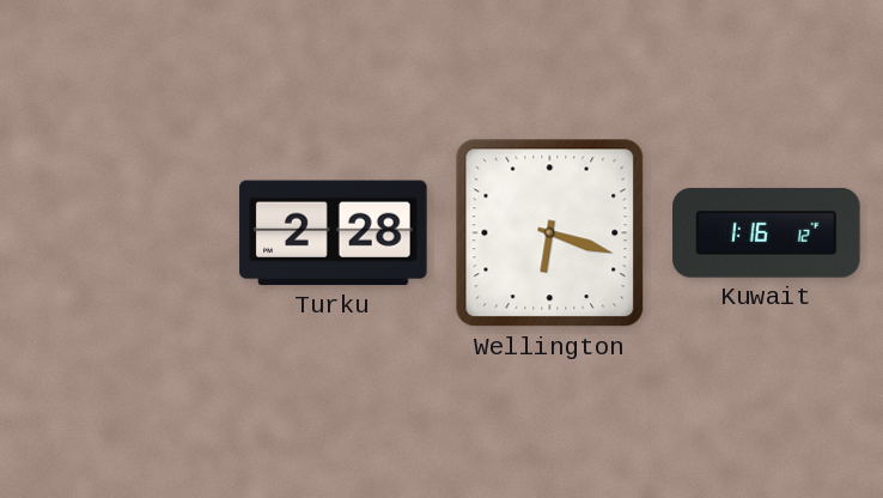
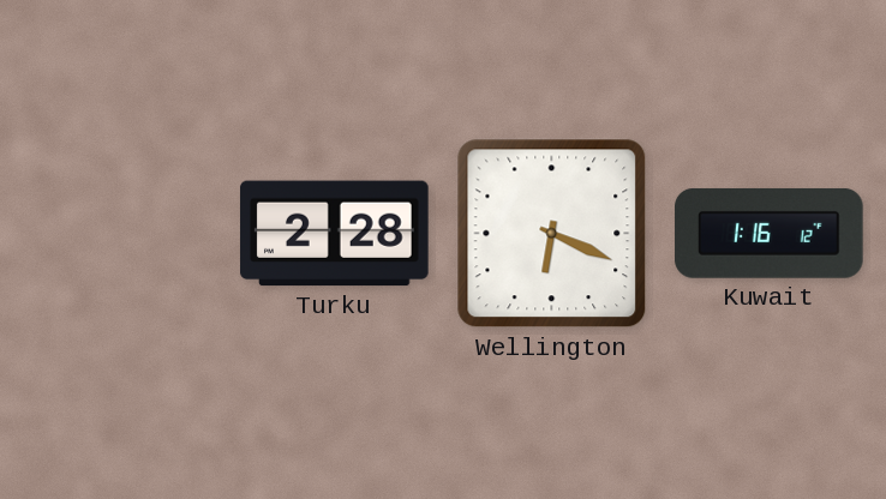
Wellington: 6:18 -> 6:19
